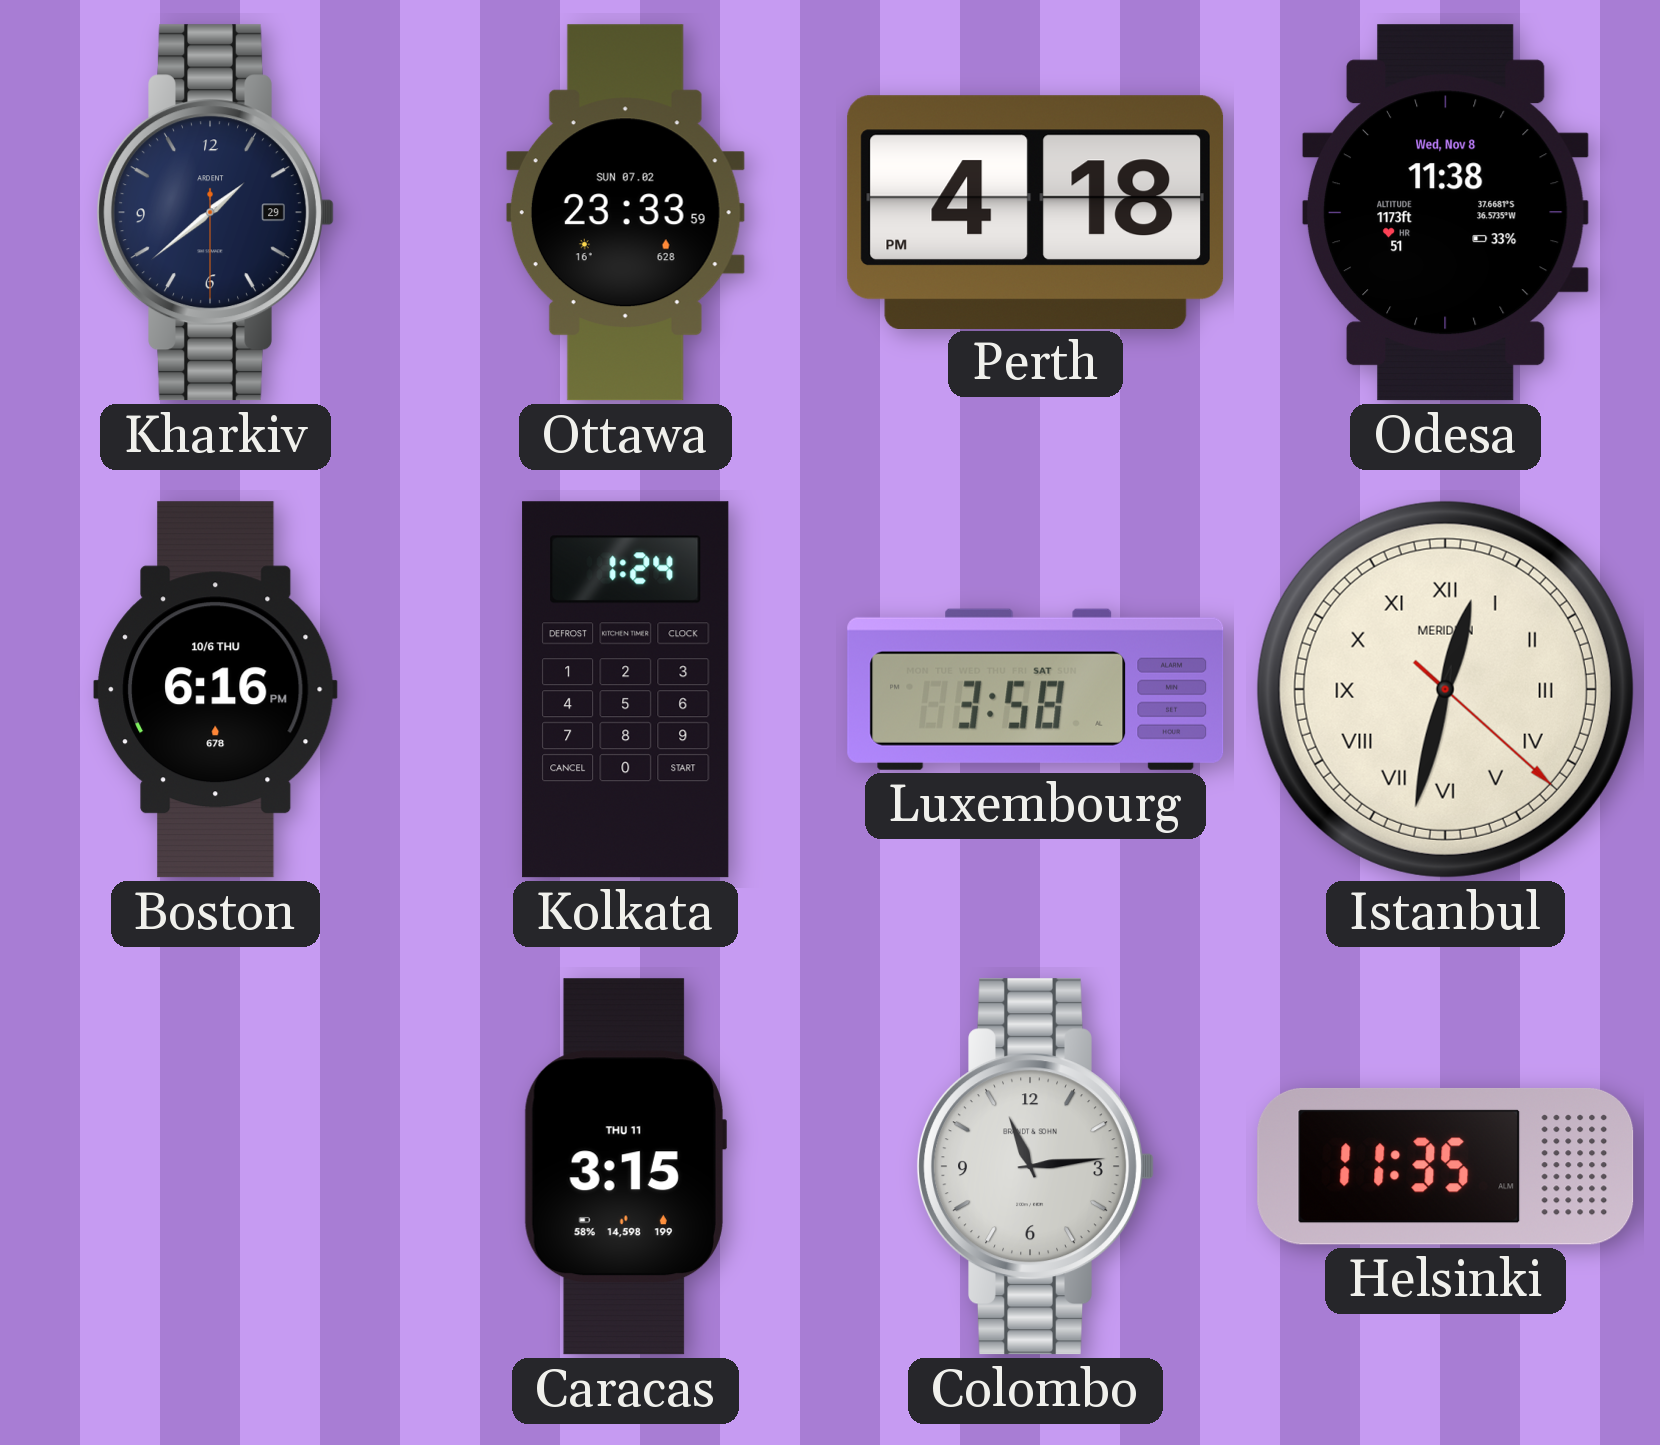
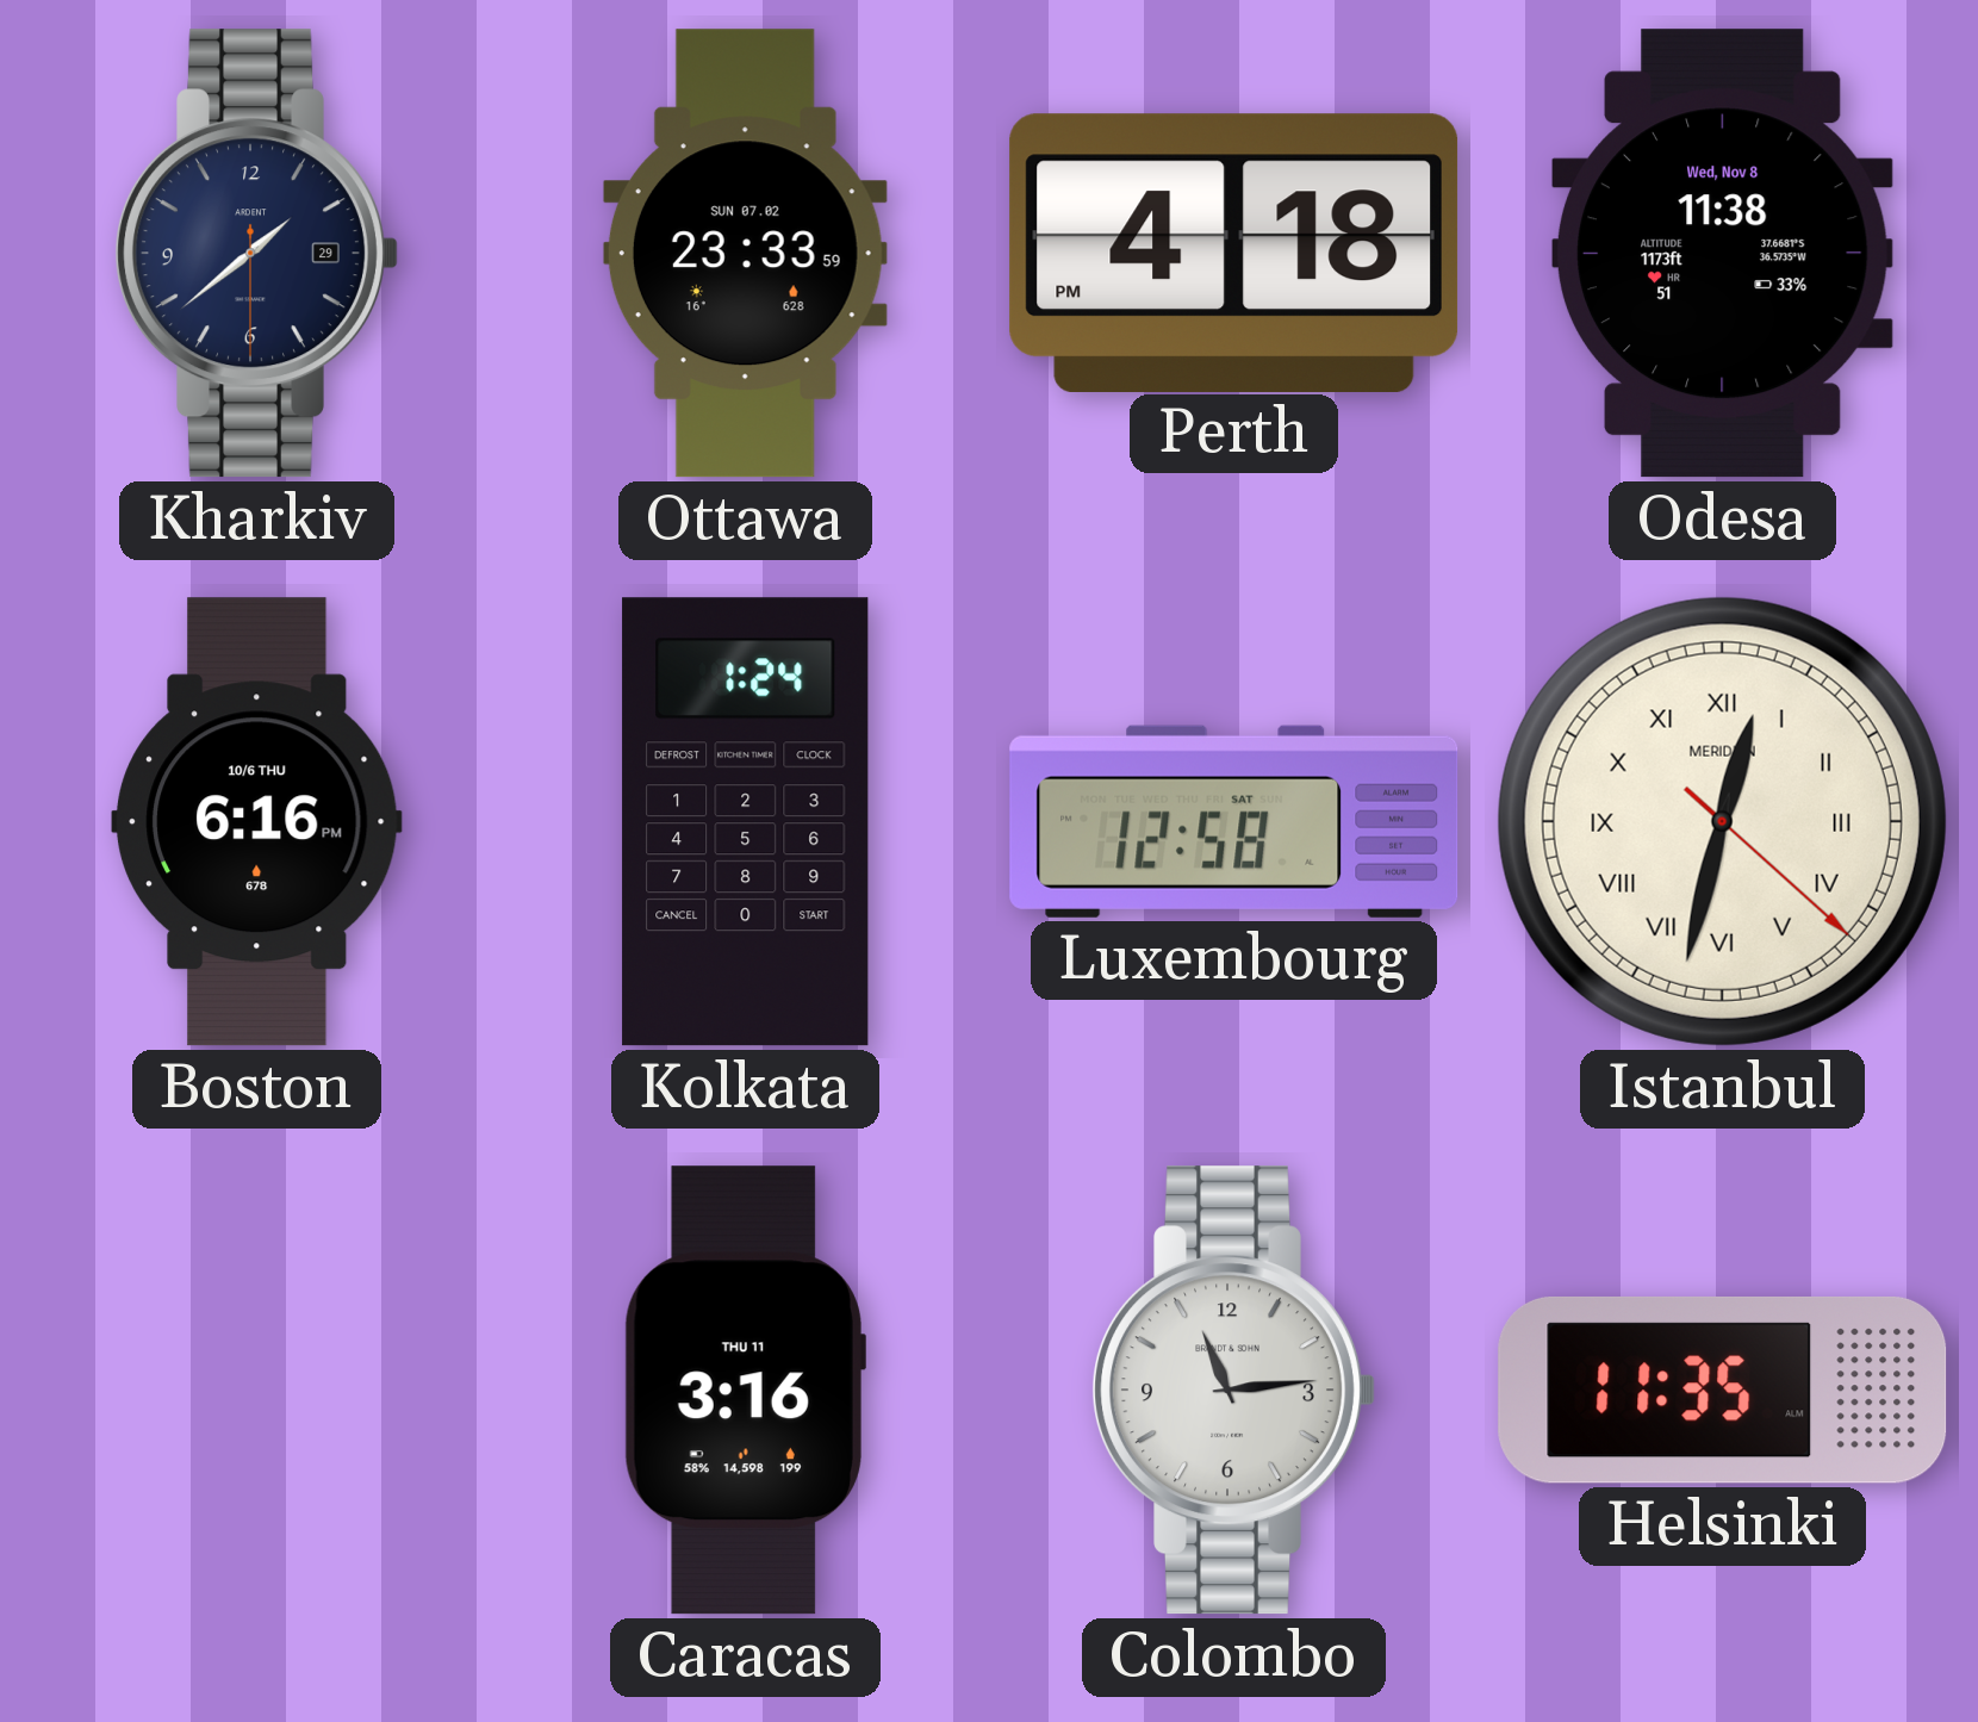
Luxembourg: 3:58 -> 12:58
Caracas: 3:15 -> 3:16
